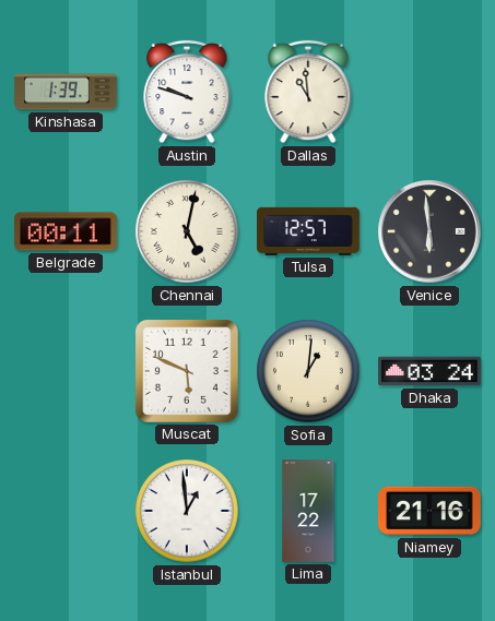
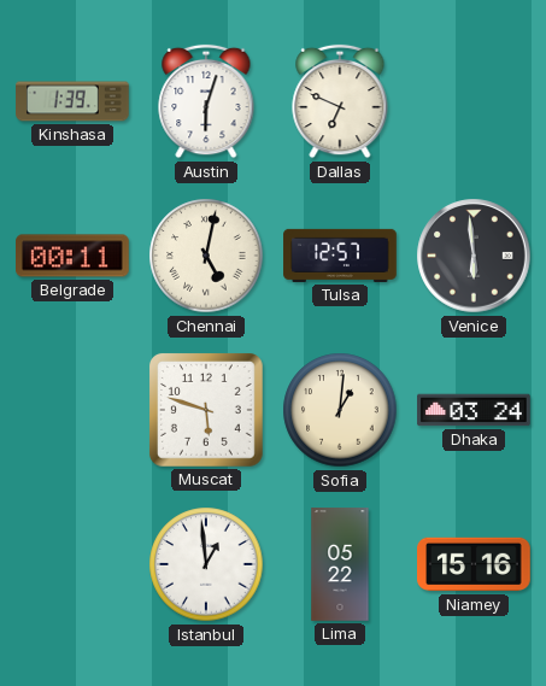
Austin: 9:48 -> 6:03
Dallas: 10:59 -> 6:49
Muscat: 5:49 -> 5:48
Lima: 17:22 -> 05:22
Niamey: 21:16 -> 15:16
